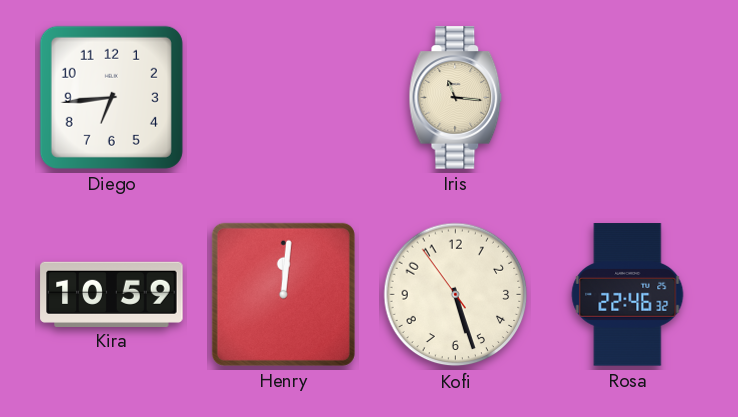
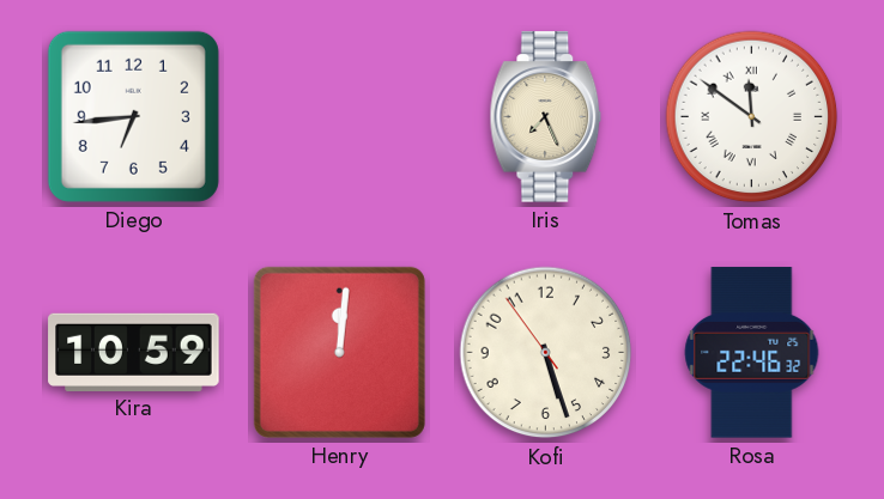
Iris: 11:16 -> 7:26
Tomas: none -> 11:51
